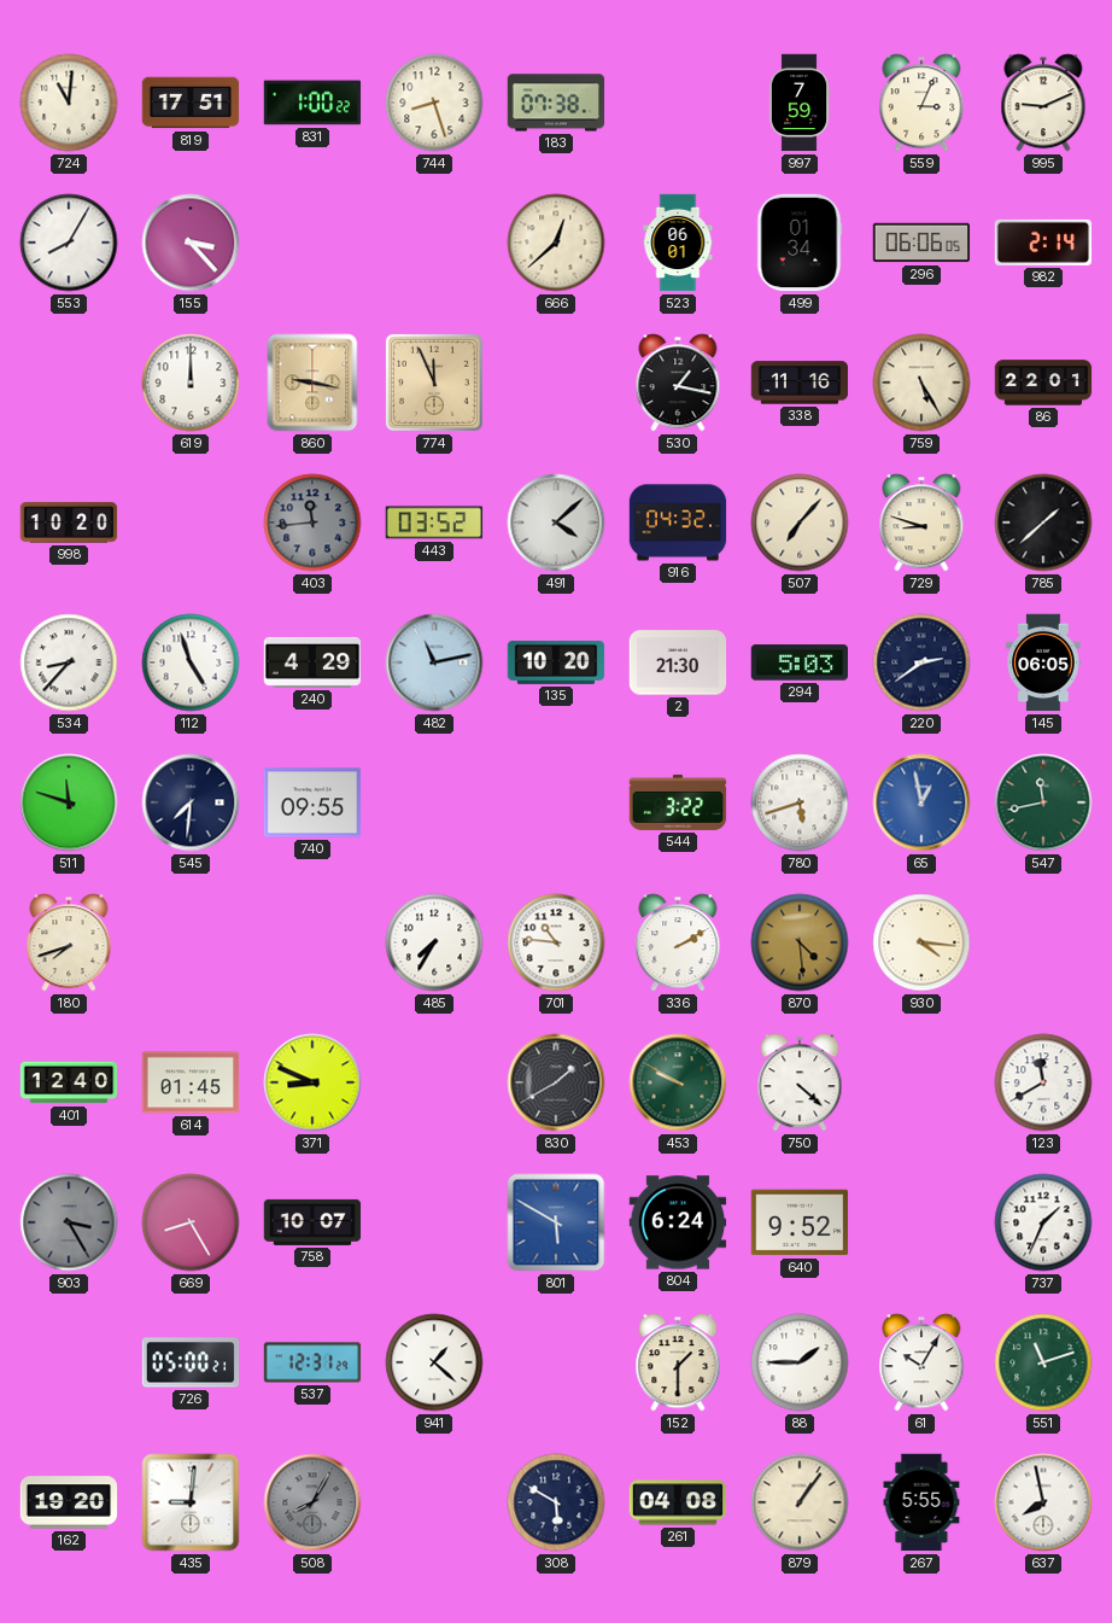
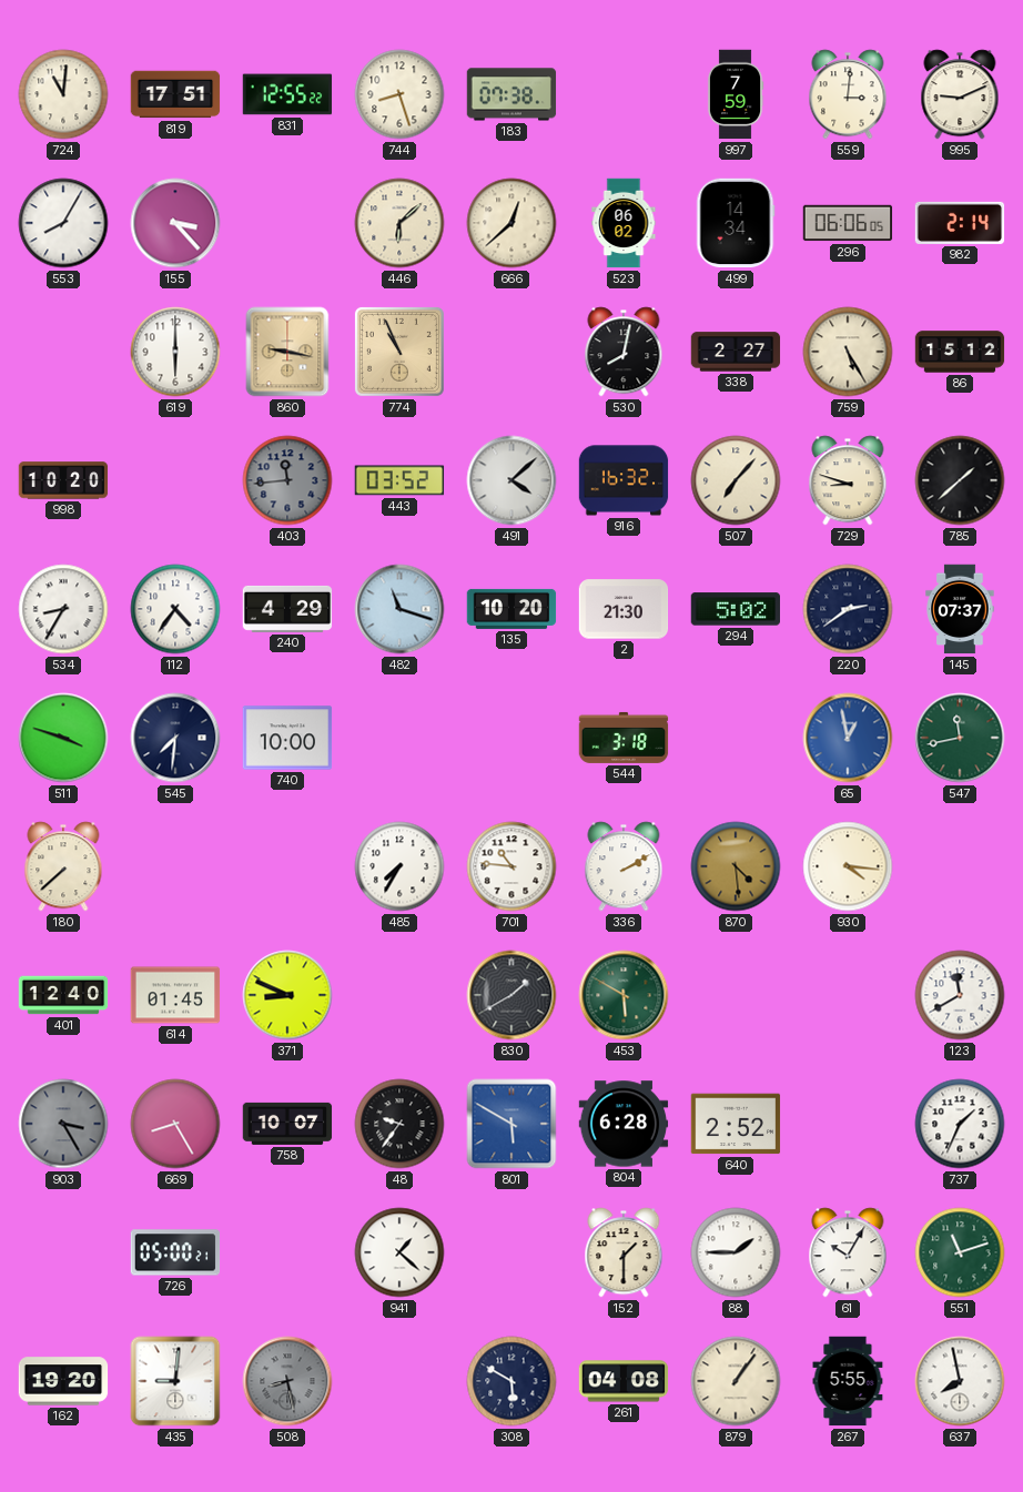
831: 1:00 -> 12:55
559: 3:04 -> 3:01
446: none -> 6:08
523: 06:01 -> 06:02
499: 01:34 -> 14:34
619: 12:00 -> 6:00
774: 11:56 -> 10:56
530: 1:17 -> 8:02
338: 11:16 -> 2:27
86: 22:01 -> 15:12
916: 04:32 -> 16:32
534: 8:37 -> 8:35
112: 4:57 -> 4:36
482: 11:13 -> 11:18
294: 5:03 -> 5:02
145: 06:05 -> 07:37
511: 11:48 -> 3:48
740: 09:55 -> 10:00
544: 3:22 -> 3:18
780: 5:42 -> none
180: 7:42 -> 7:38
453: 9:50 -> 5:50
750: 4:22 -> none
48: none -> 9:36
804: 6:24 -> 6:28
640: 9:52 -> 2:52
537: 12:31 -> none
508: 8:05 -> 8:28
